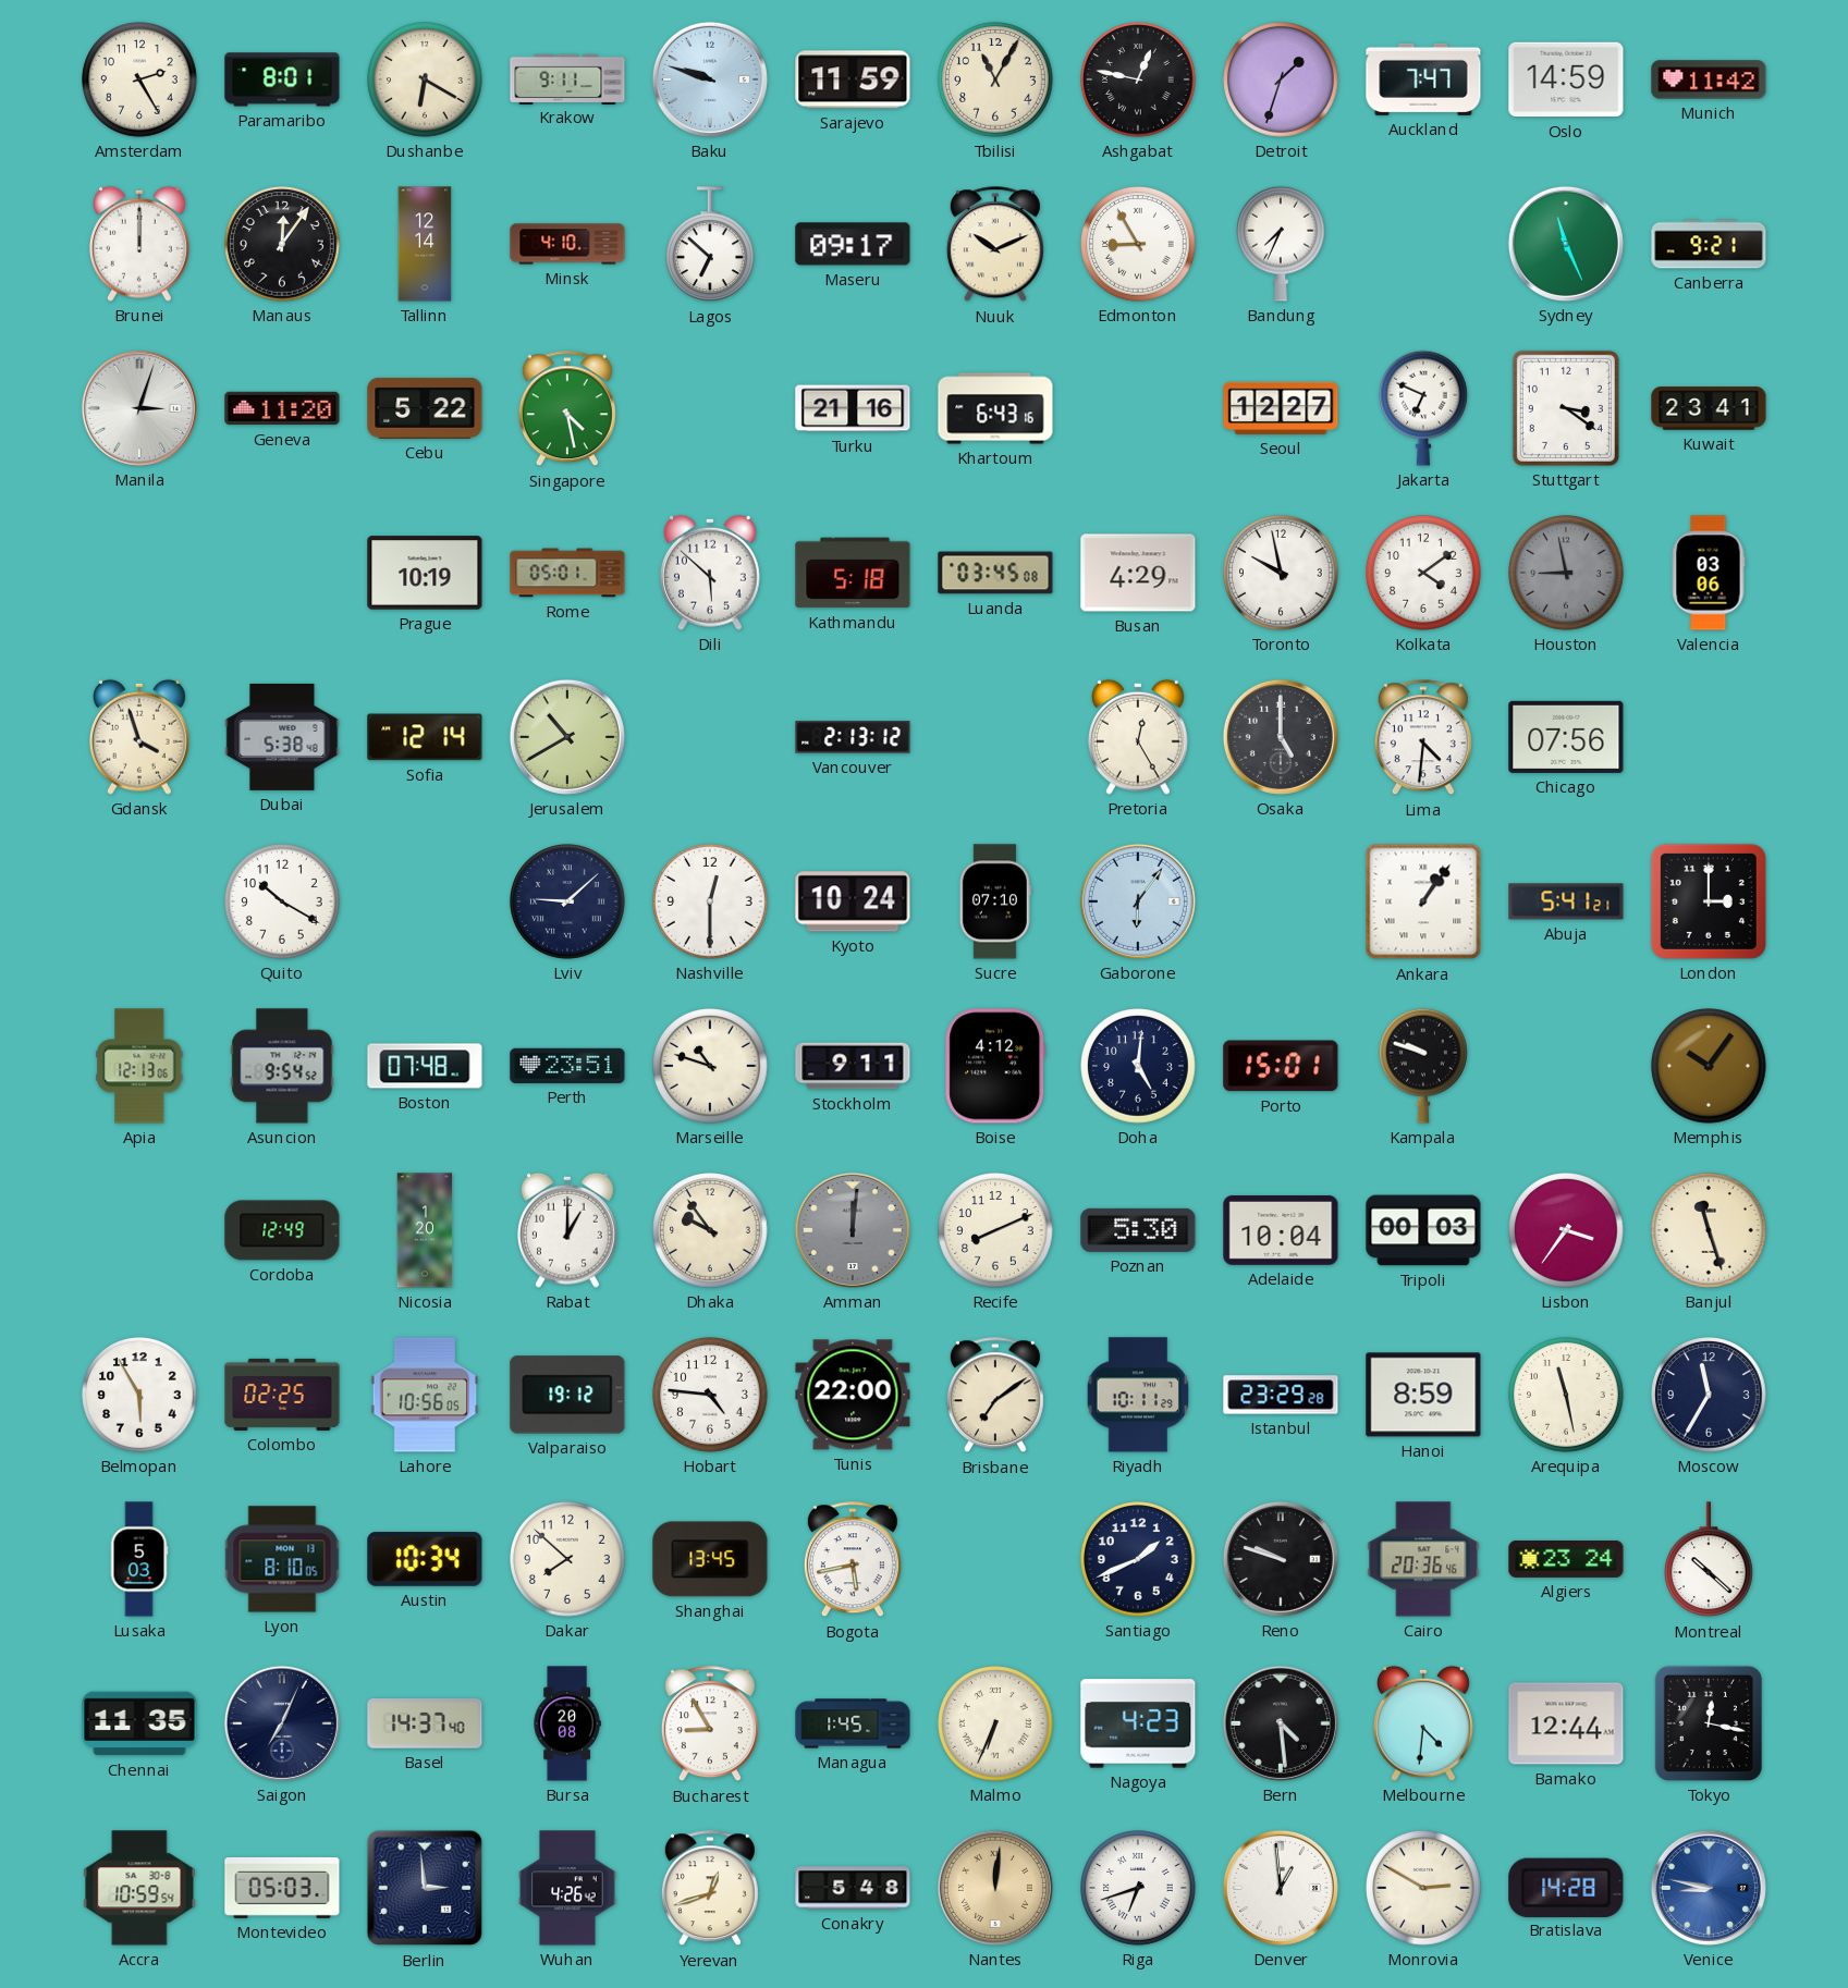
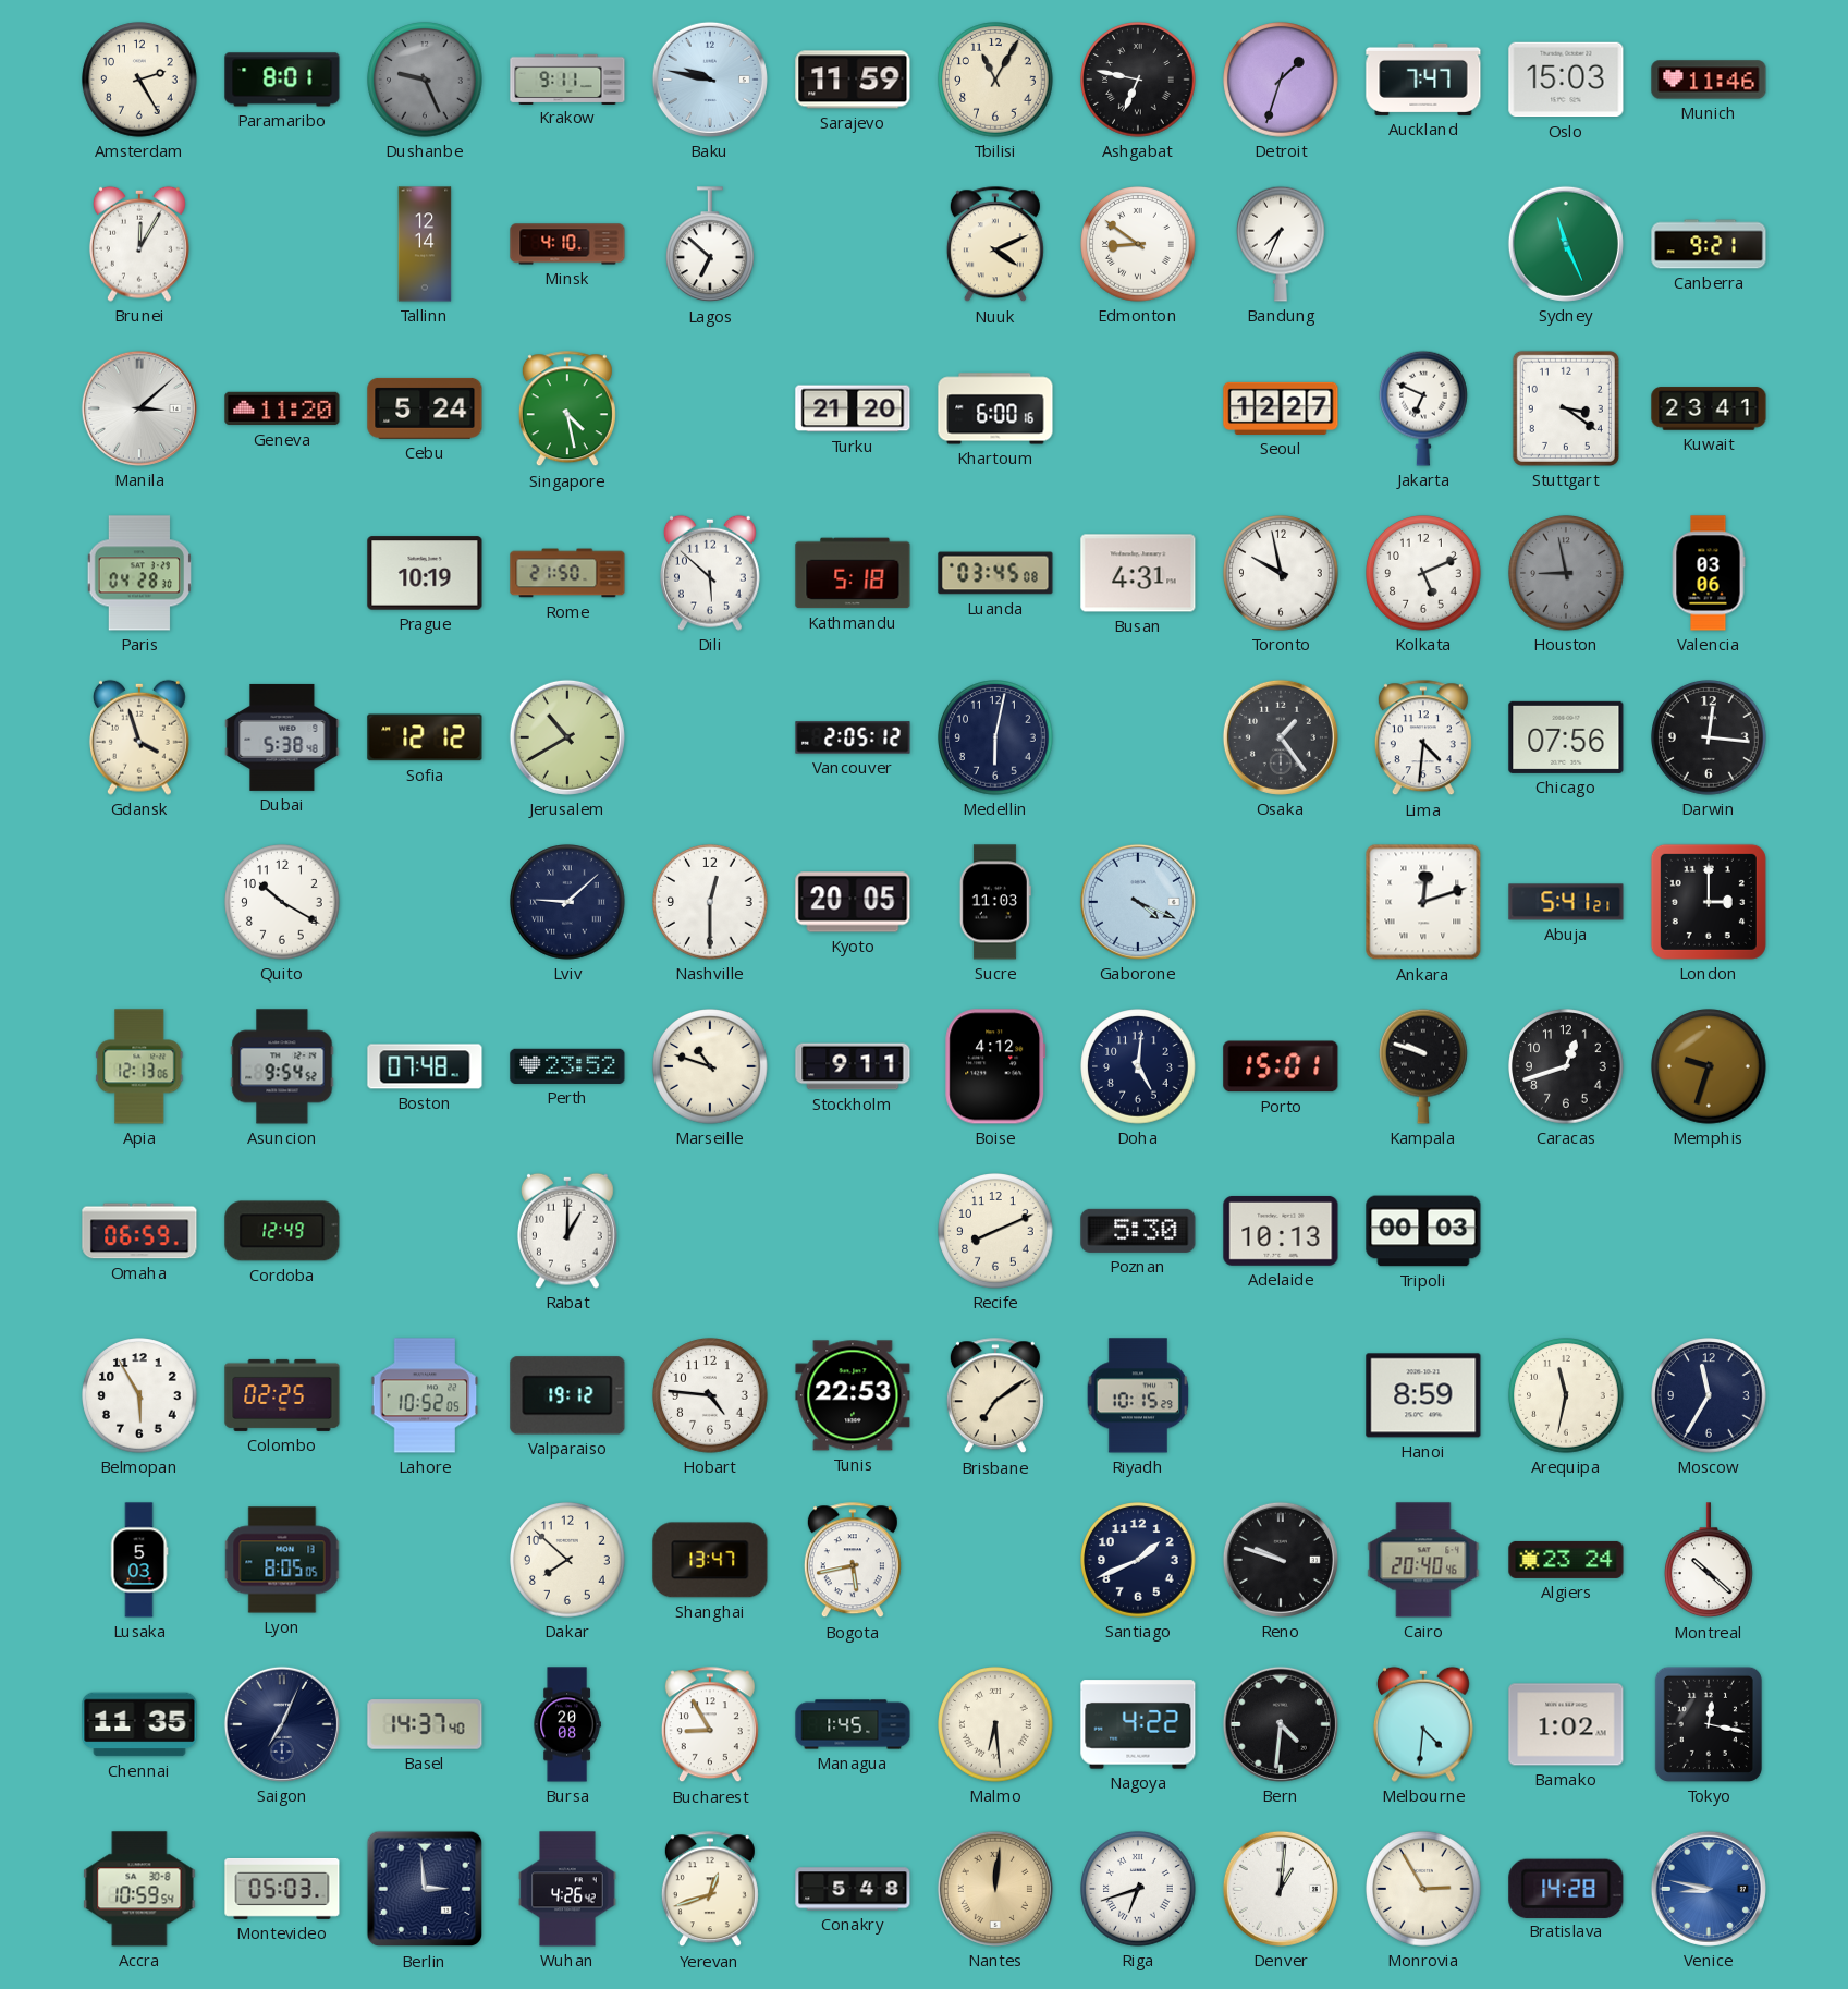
Dushanbe: 6:20 -> 9:26
Dushanbe dial: cream -> grey
Baku: 9:48 -> 9:47
Ashgabat: 12:47 -> 6:47
Oslo: 14:59 -> 15:03
Munich: 11:42 -> 11:46
Brunei: 12:00 -> 12:05
Manaus: 12:06 -> none
Maseru: 09:17 -> none
Nuuk: 10:11 -> 4:11
Edmonton: 8:55 -> 8:51
Manila: 3:03 -> 3:08
Cebu: 5:22 -> 5:24
Turku: 21:16 -> 21:20
Khartoum: 6:43 -> 6:00
Paris: none -> 04:28
Rome: 05:01 -> 21:50
Busan: 4:29 -> 4:31
Kolkata: 4:09 -> 5:11
Sofia: 12:14 -> 12:12
Vancouver: 2:13 -> 2:05
Medellin: none -> 6:02
Pretoria: 12:25 -> none
Osaka: 5:00 -> 1:24
Darwin: none -> 12:16
Kyoto: 10:24 -> 20:05
Sucre: 07:10 -> 11:03
Gaborone: 6:06 -> 4:19
Ankara: 1:06 -> 12:12
Perth: 23:51 -> 23:52
Caracas: none -> 12:42
Memphis: 10:06 -> 9:33
Omaha: none -> 06:59
Nicosia: 1:20 -> none
Dhaka: 9:54 -> none
Amman: 12:01 -> none
Adelaide: 10:04 -> 10:13
Lisbon: 3:36 -> none
Banjul: 11:27 -> none
Lahore: 10:56 -> 10:52
Tunis: 22:00 -> 22:53
Riyadh: 10:11 -> 10:15
Istanbul: 23:29 -> none
Arequipa: 11:28 -> 11:32
Lyon: 8:10 -> 8:05
Austin: 10:34 -> none
Shanghai: 13:45 -> 13:47
Cairo: 20:36 -> 20:40
Malmo: 6:34 -> 6:29
Nagoya: 4:23 -> 4:22
Bern: 4:29 -> 4:31
Bamako: 12:44 -> 1:02
Denver: 12:59 -> 1:01
Monrovia: 2:50 -> 2:55
